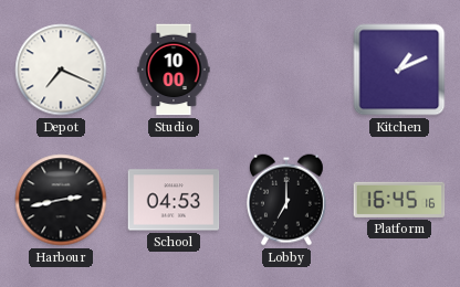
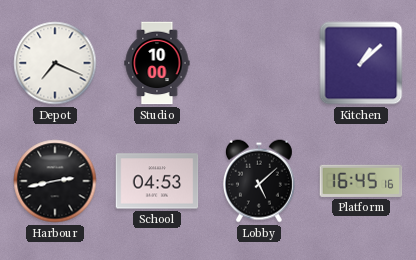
Kitchen: 1:11 -> 1:08
Lobby: 7:00 -> 5:08
